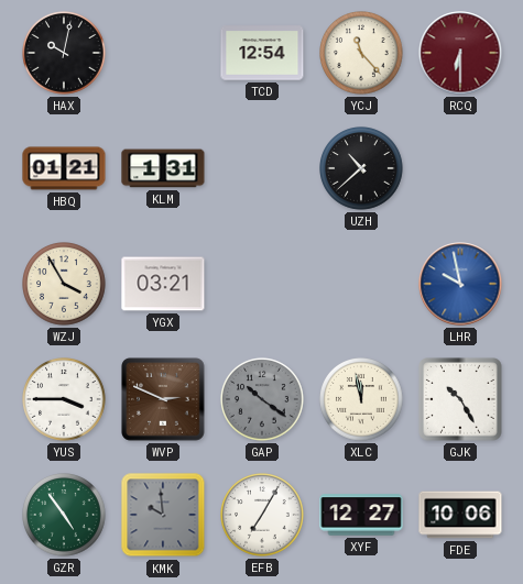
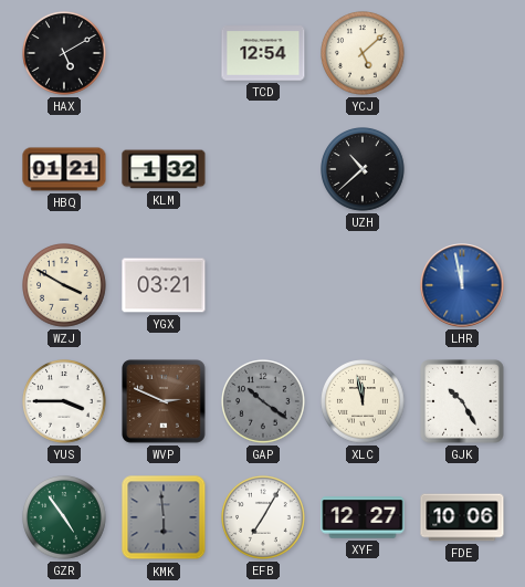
HAX: 10:02 -> 5:10
YCJ: 11:23 -> 5:08
RCQ: 6:30 -> none
KLM: 1:31 -> 1:32
WZJ: 3:55 -> 3:50
LHR: 9:58 -> 11:58
KMK: 9:59 -> 5:59
